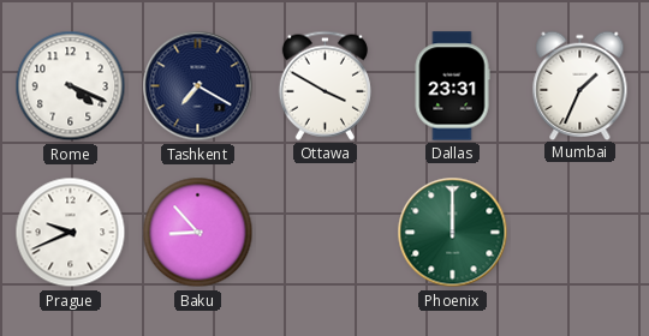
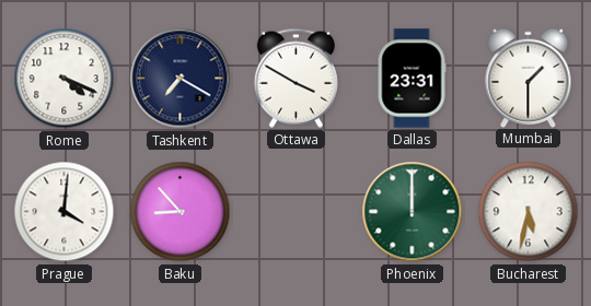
Mumbai: 1:34 -> 1:30
Prague: 9:41 -> 4:01
Bucharest: none -> 5:32
